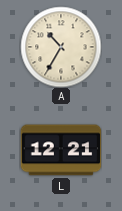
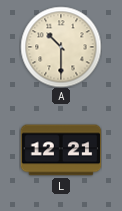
A: 10:35 -> 10:30
